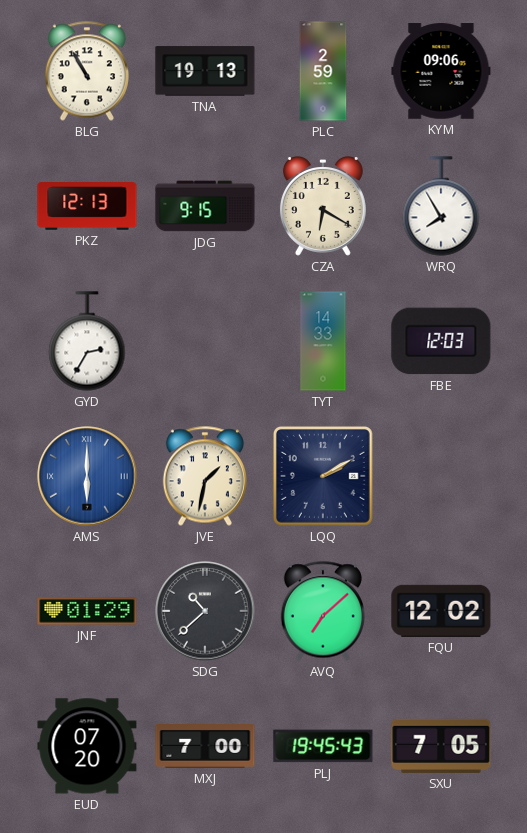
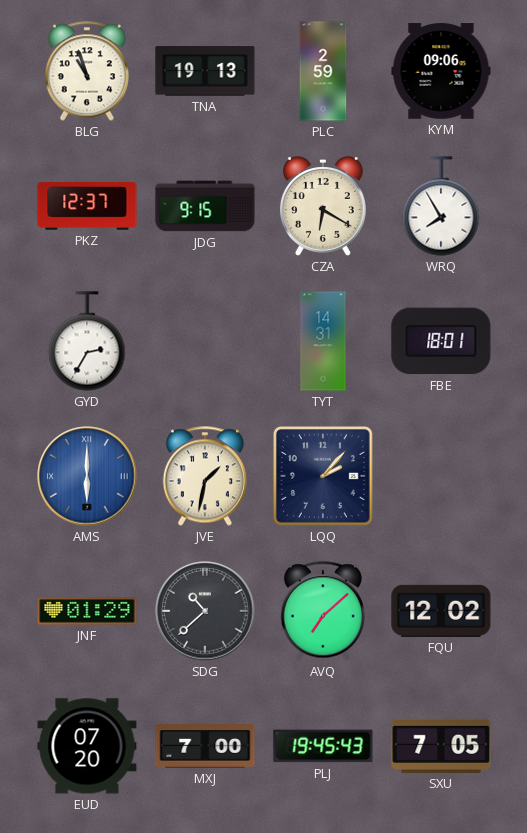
BLG: 10:55 -> 10:57
PKZ: 12:13 -> 12:37
TYT: 14:33 -> 14:31
FBE: 12:03 -> 18:01
LQQ: 2:10 -> 2:07
